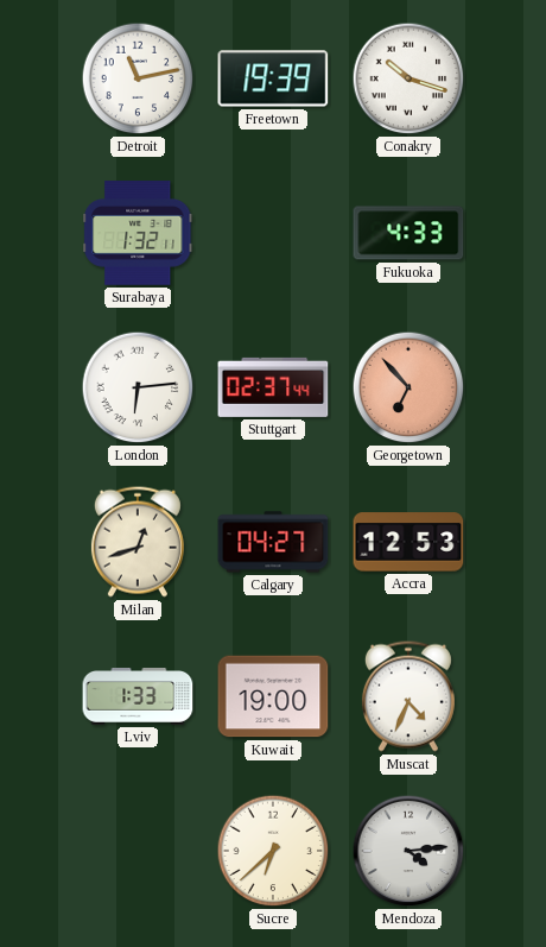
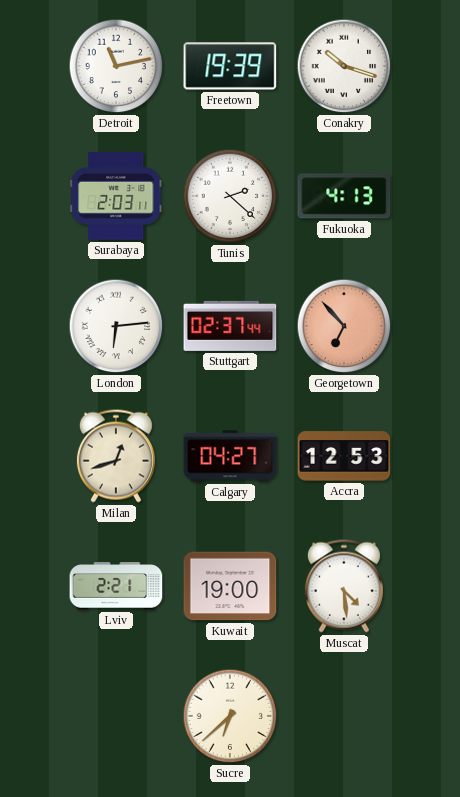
Surabaya: 1:32 -> 2:03
Tunis: none -> 2:22
Fukuoka: 4:33 -> 4:13
Lviv: 1:33 -> 2:21
Muscat: 4:34 -> 4:29
Mendoza: 4:14 -> none
